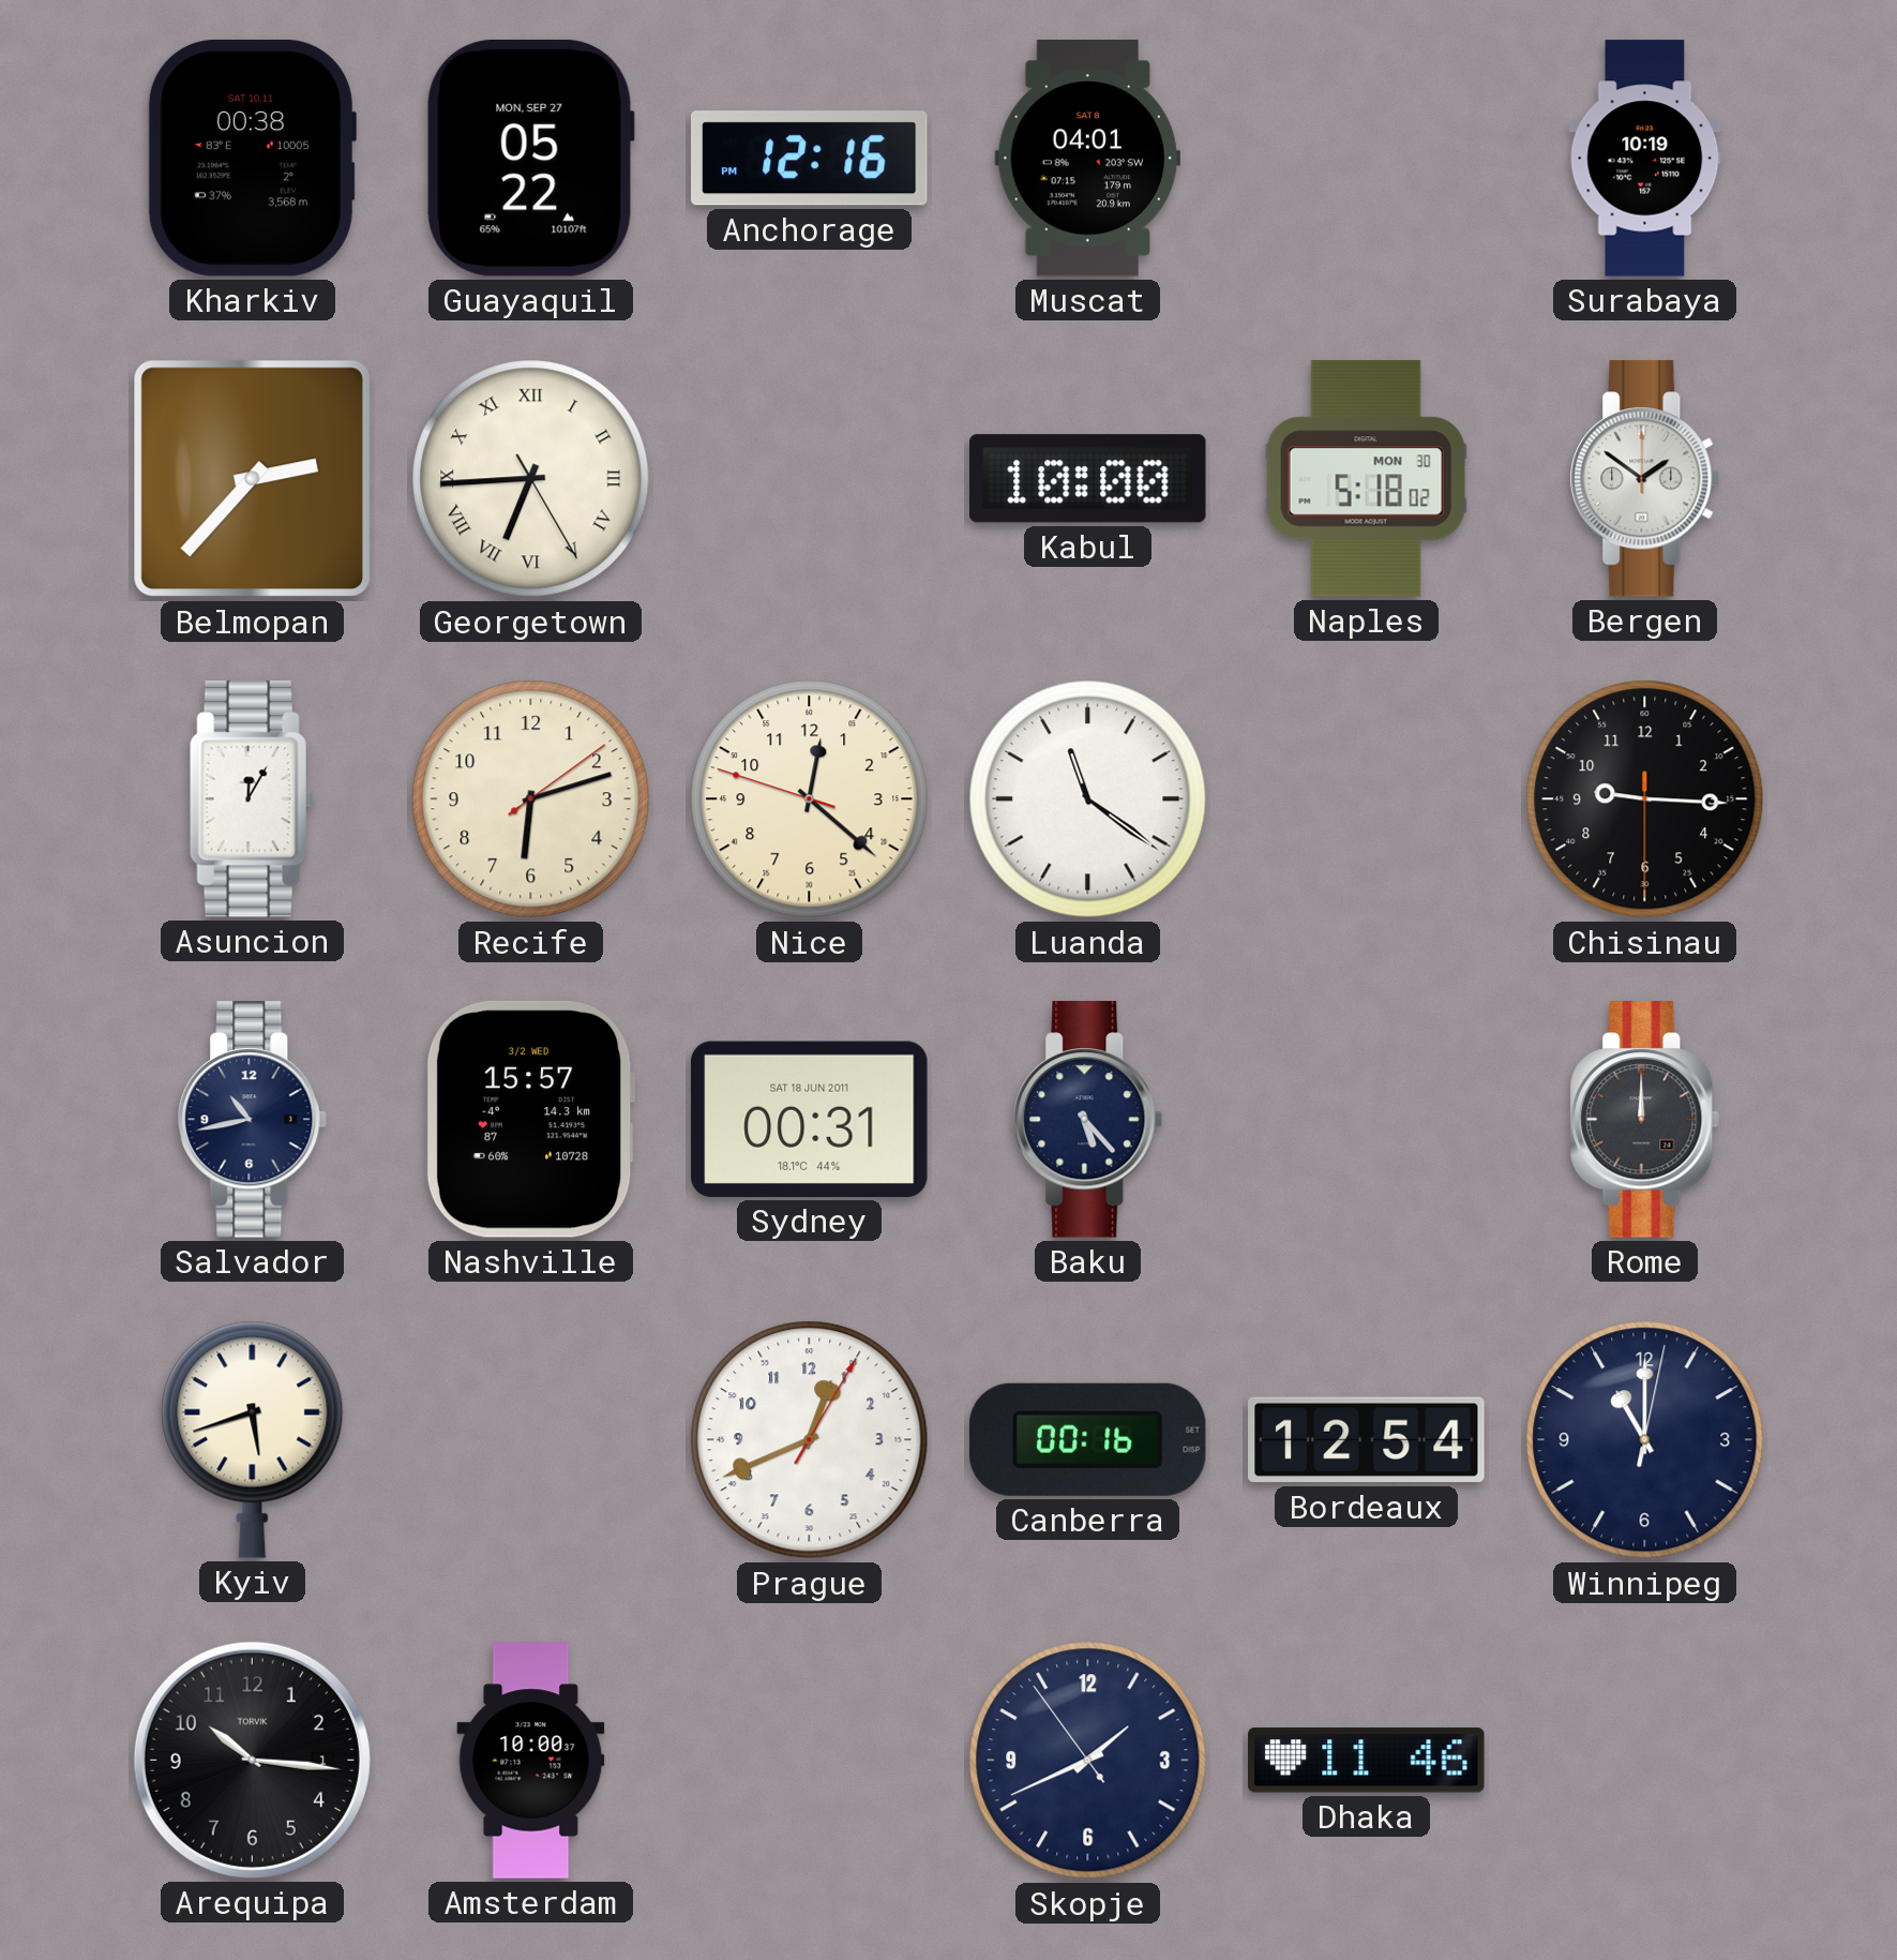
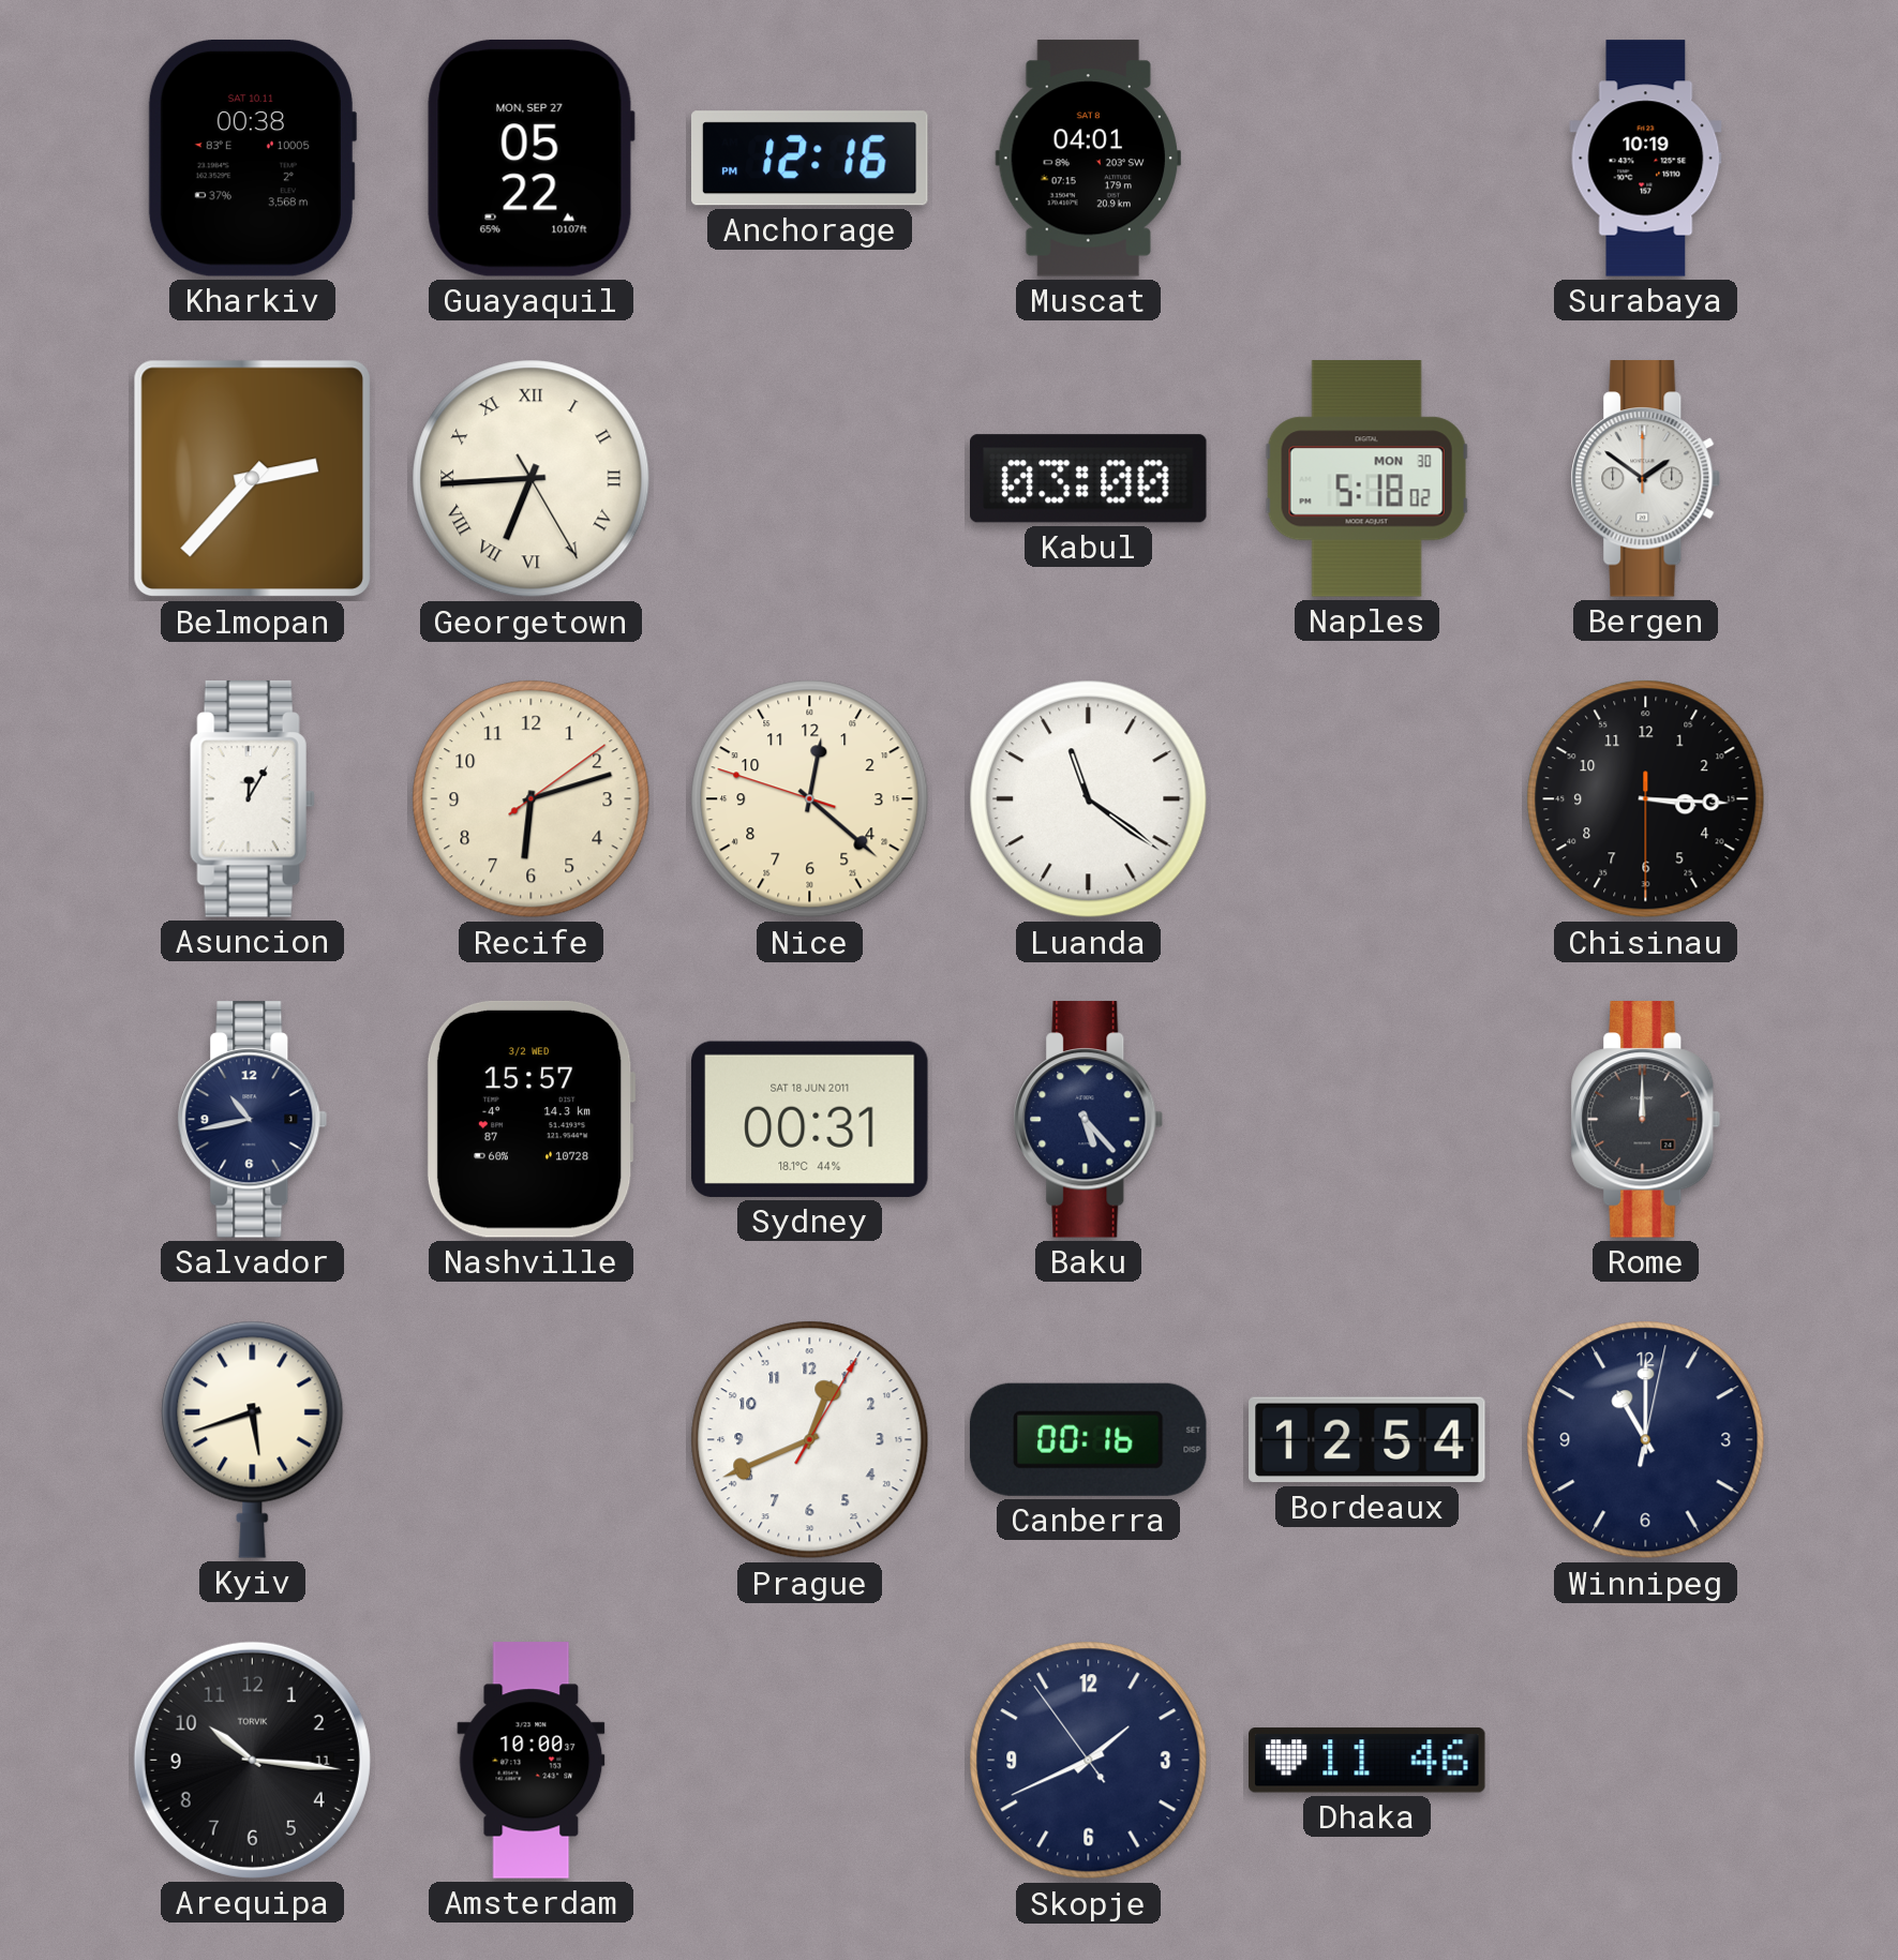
Kabul: 10:00 -> 03:00
Chisinau: 9:15 -> 3:15
Arequipa date: 1 -> 11
